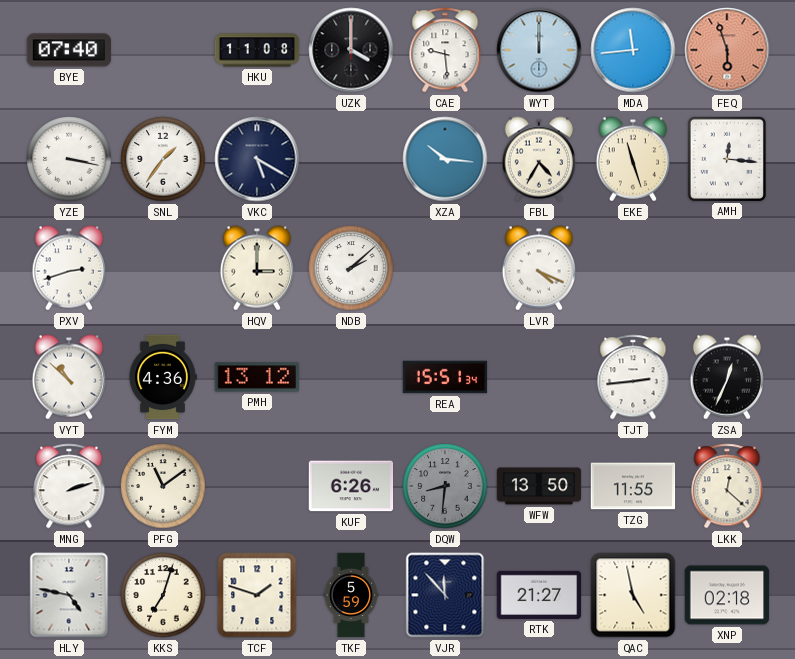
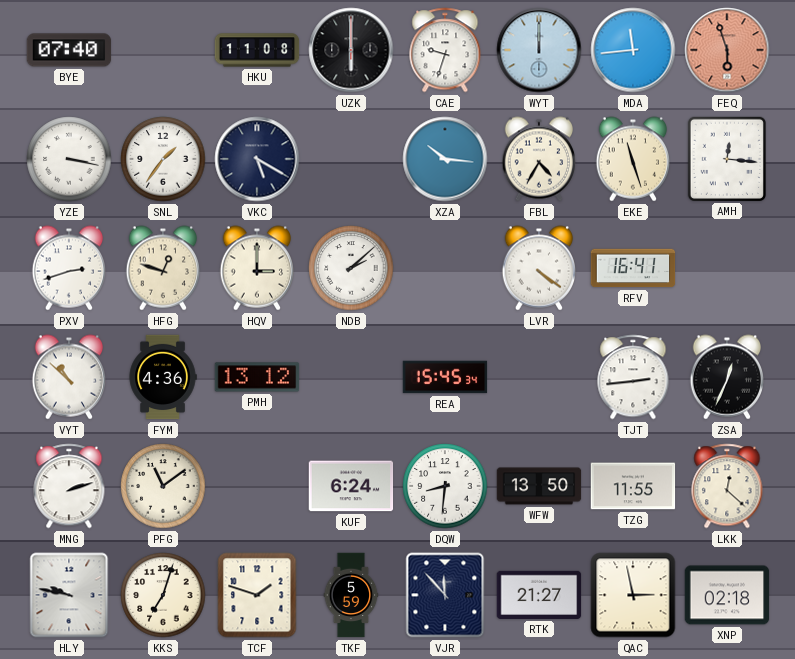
UZK: 4:00 -> 6:00
CAE: 9:29 -> 9:33
HFG: none -> 12:48
LVR: 4:19 -> 4:21
RFV: none -> 16:41
REA: 15:51 -> 15:45
KUF: 6:26 -> 6:24
DQW dial: grey -> white
HLY: 4:47 -> 9:47
QAC: 4:58 -> 2:58
